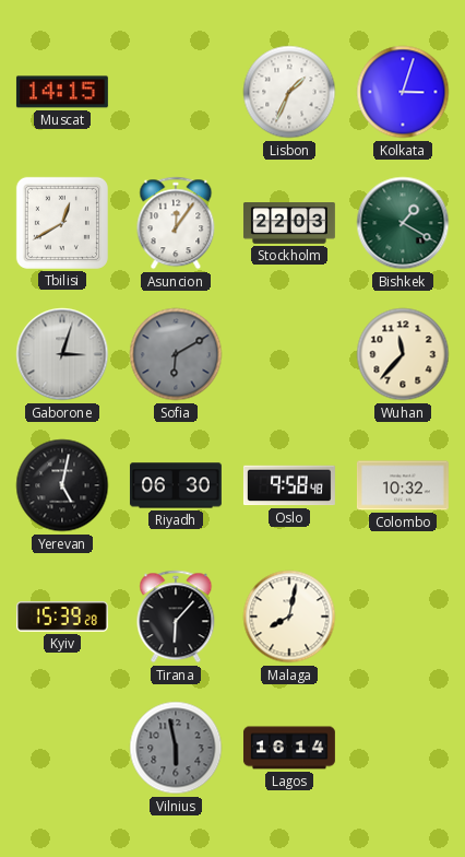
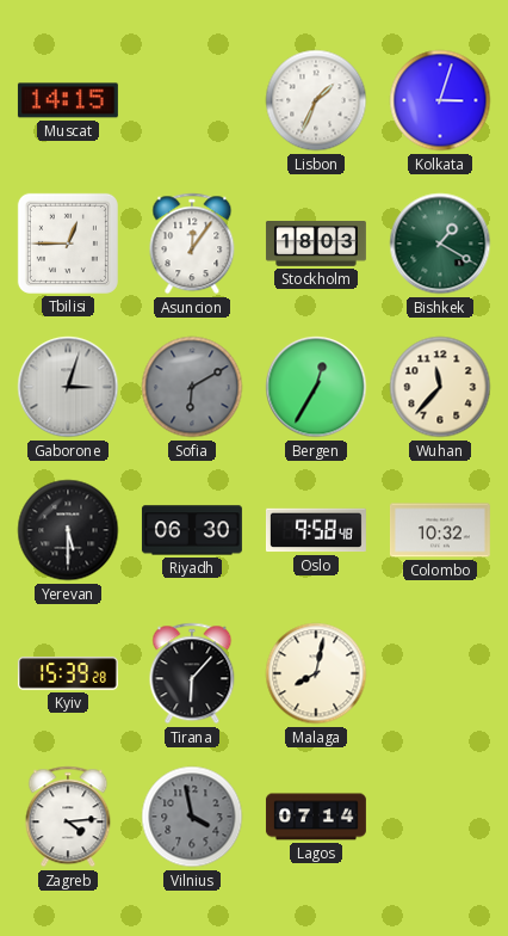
Tbilisi: 12:40 -> 12:45
Stockholm: 22:03 -> 18:03
Bergen: none -> 12:35
Yerevan: 5:02 -> 5:30
Zagreb: none -> 4:14
Vilnius: 5:58 -> 3:58
Lagos: 16:14 -> 07:14
